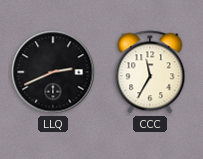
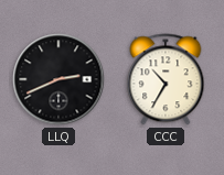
CCC: 11:35 -> 10:35
